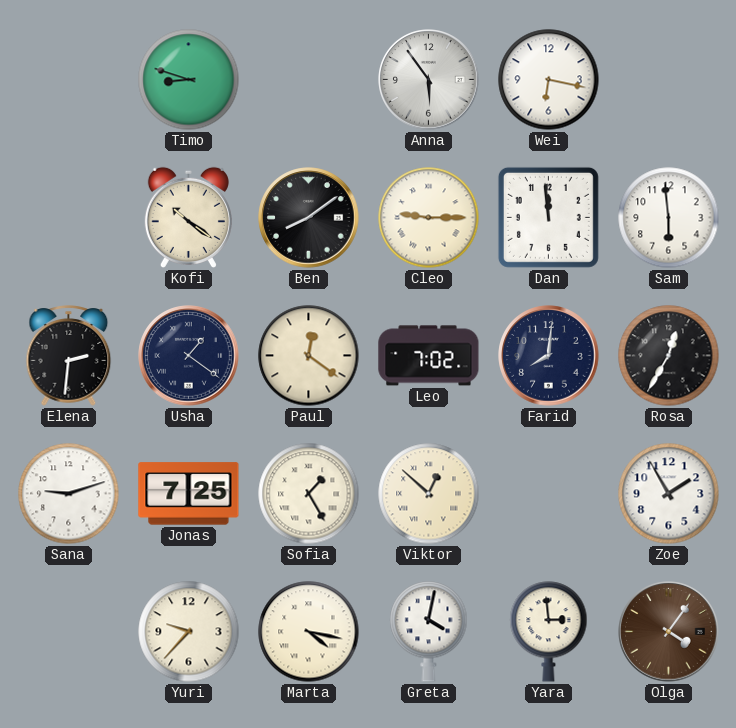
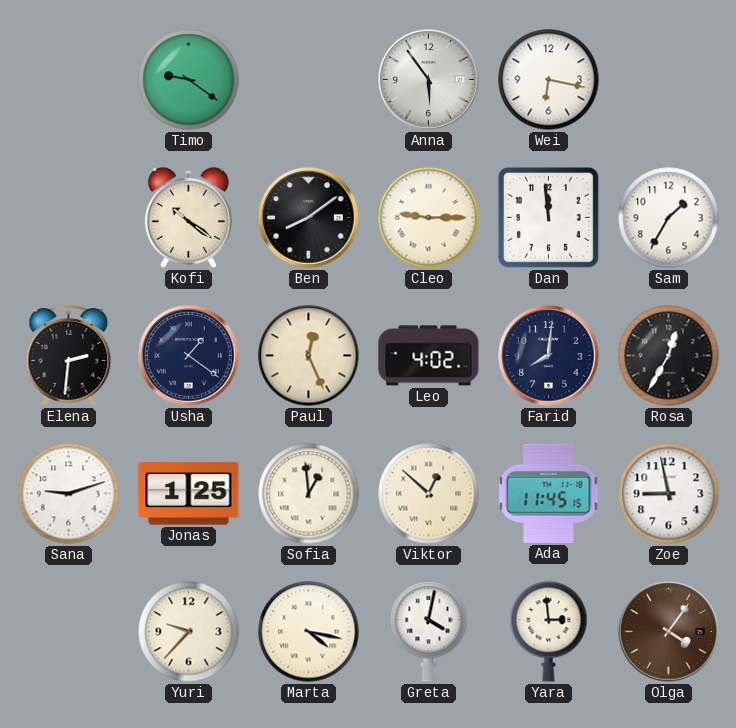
Timo: 8:48 -> 9:21
Sam: 5:59 -> 1:35
Paul: 12:21 -> 12:26
Leo: 7:02 -> 4:02
Jonas: 7:25 -> 1:25
Sofia: 1:25 -> 12:59
Ada: none -> 11:45
Zoe: 1:55 -> 8:58
